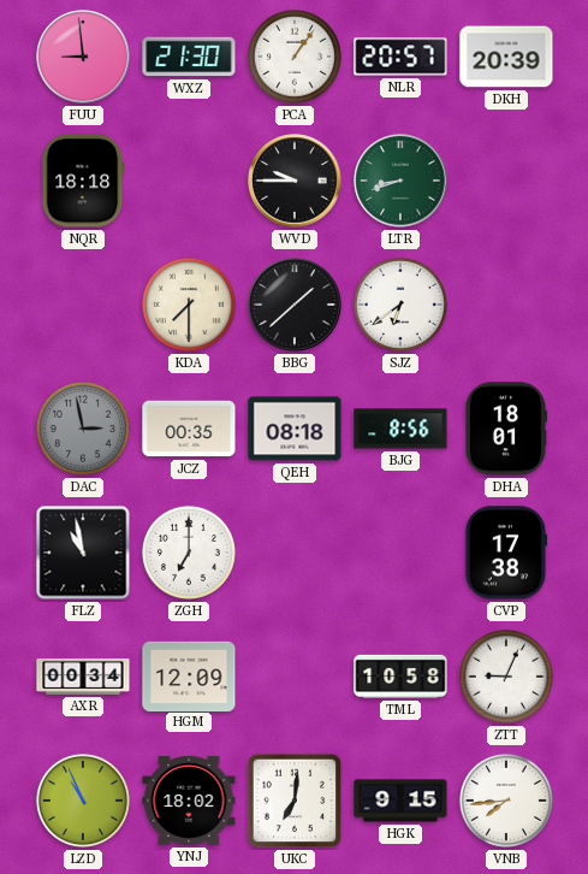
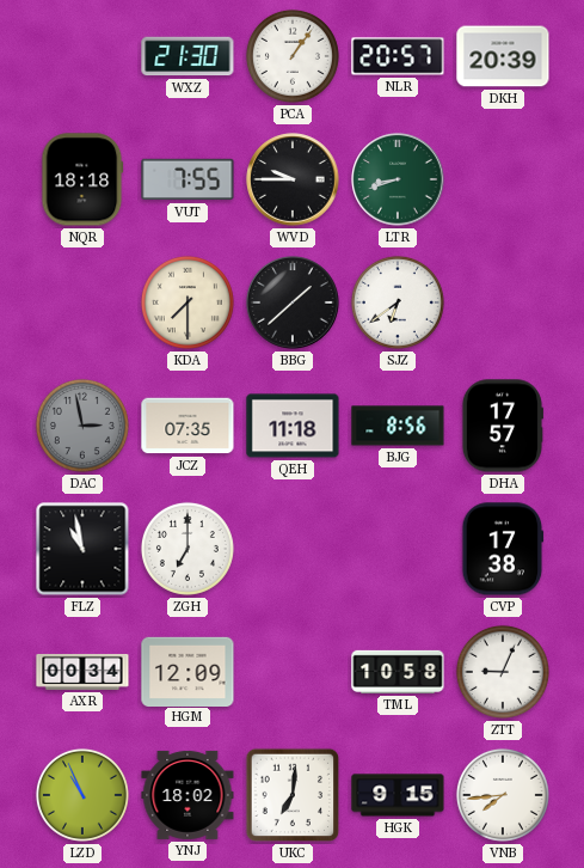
FUU: 8:59 -> none
VUT: none -> 7:55
JCZ: 00:35 -> 07:35
QEH: 08:18 -> 11:18
DHA: 18:01 -> 17:57
